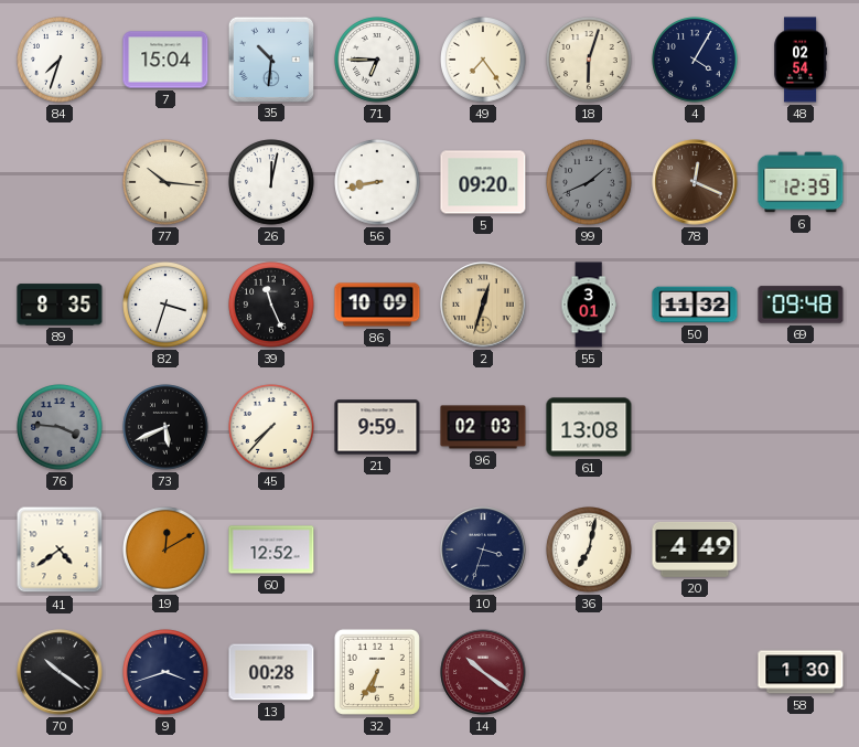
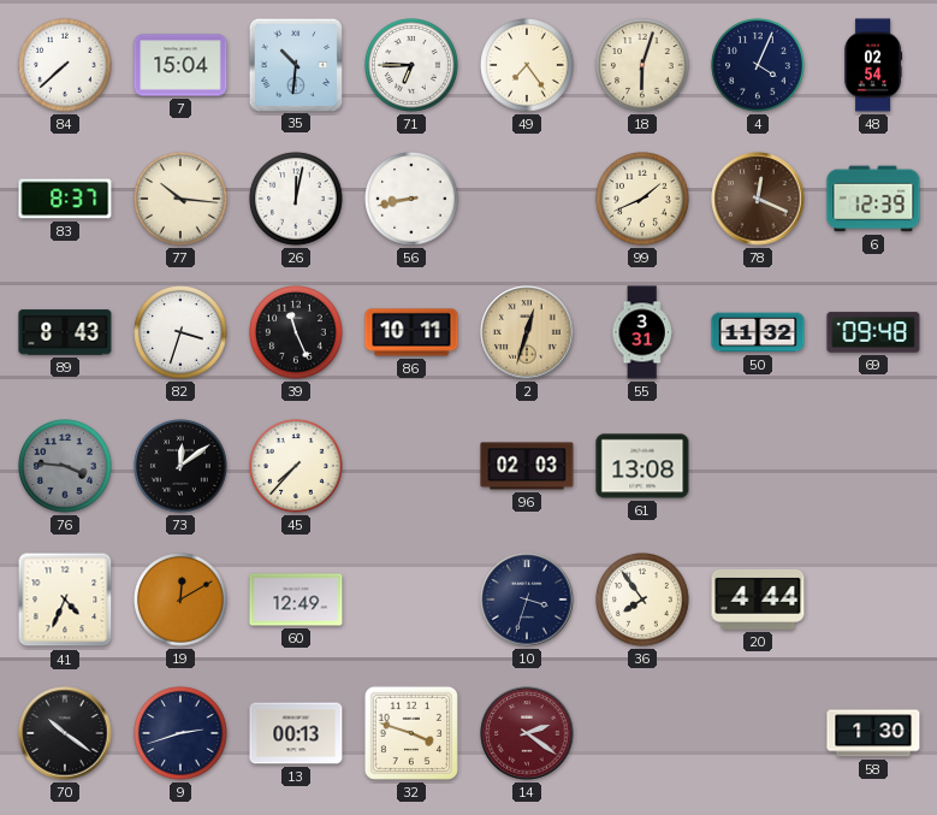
84: 7:33 -> 7:38
4: 4:05 -> 4:04
83: none -> 8:37
5: 09:20 -> none
99 dial: grey -> cream
89: 8:35 -> 8:43
86: 10:09 -> 10:11
55: 3:01 -> 3:31
73: 5:41 -> 12:09
21: 9:59 -> none
41: 4:39 -> 4:34
60: 12:52 -> 12:49
36: 7:02 -> 7:54
20: 4:49 -> 4:44
9: 3:42 -> 2:42
13: 00:28 -> 00:13
32: 6:35 -> 3:48
14: 10:21 -> 2:21
